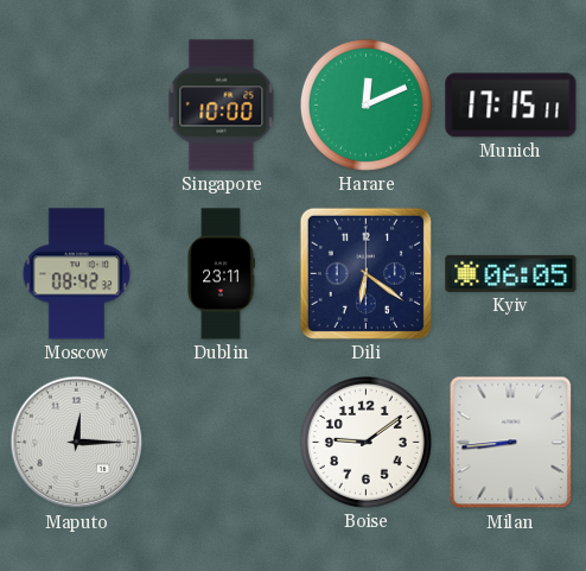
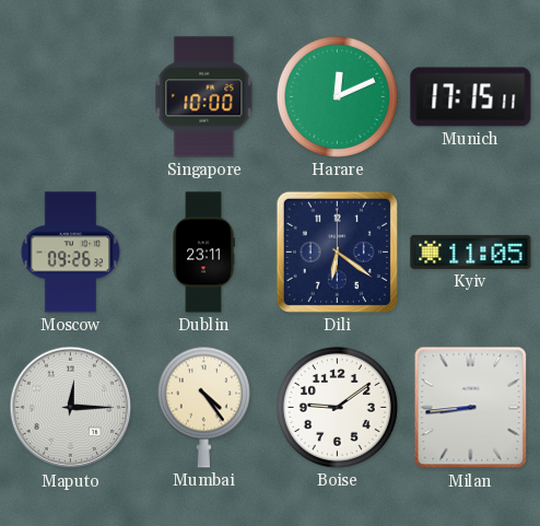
Moscow: 08:42 -> 09:26
Kyiv: 06:05 -> 11:05
Mumbai: none -> 4:24
